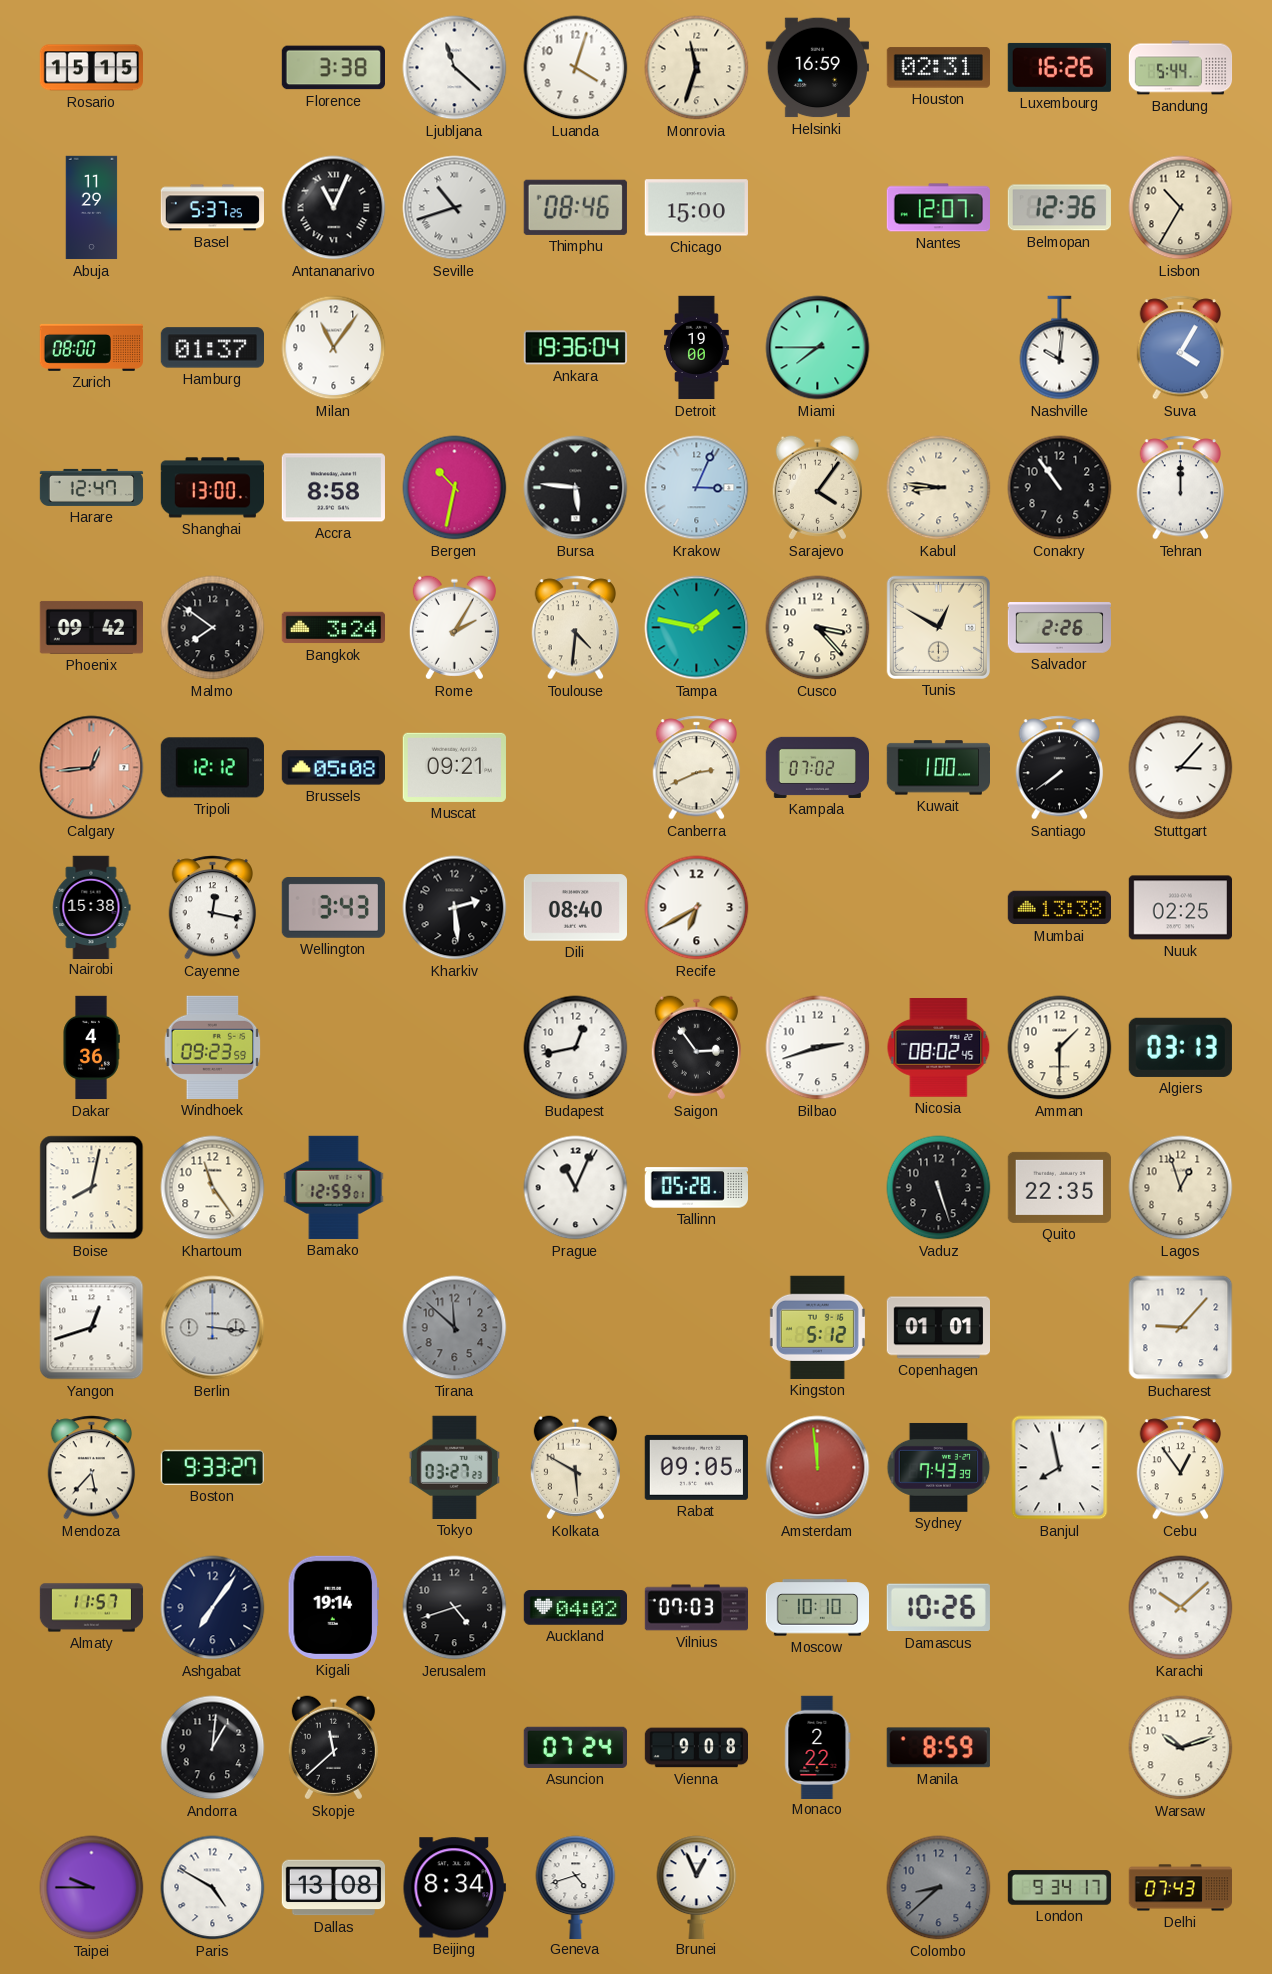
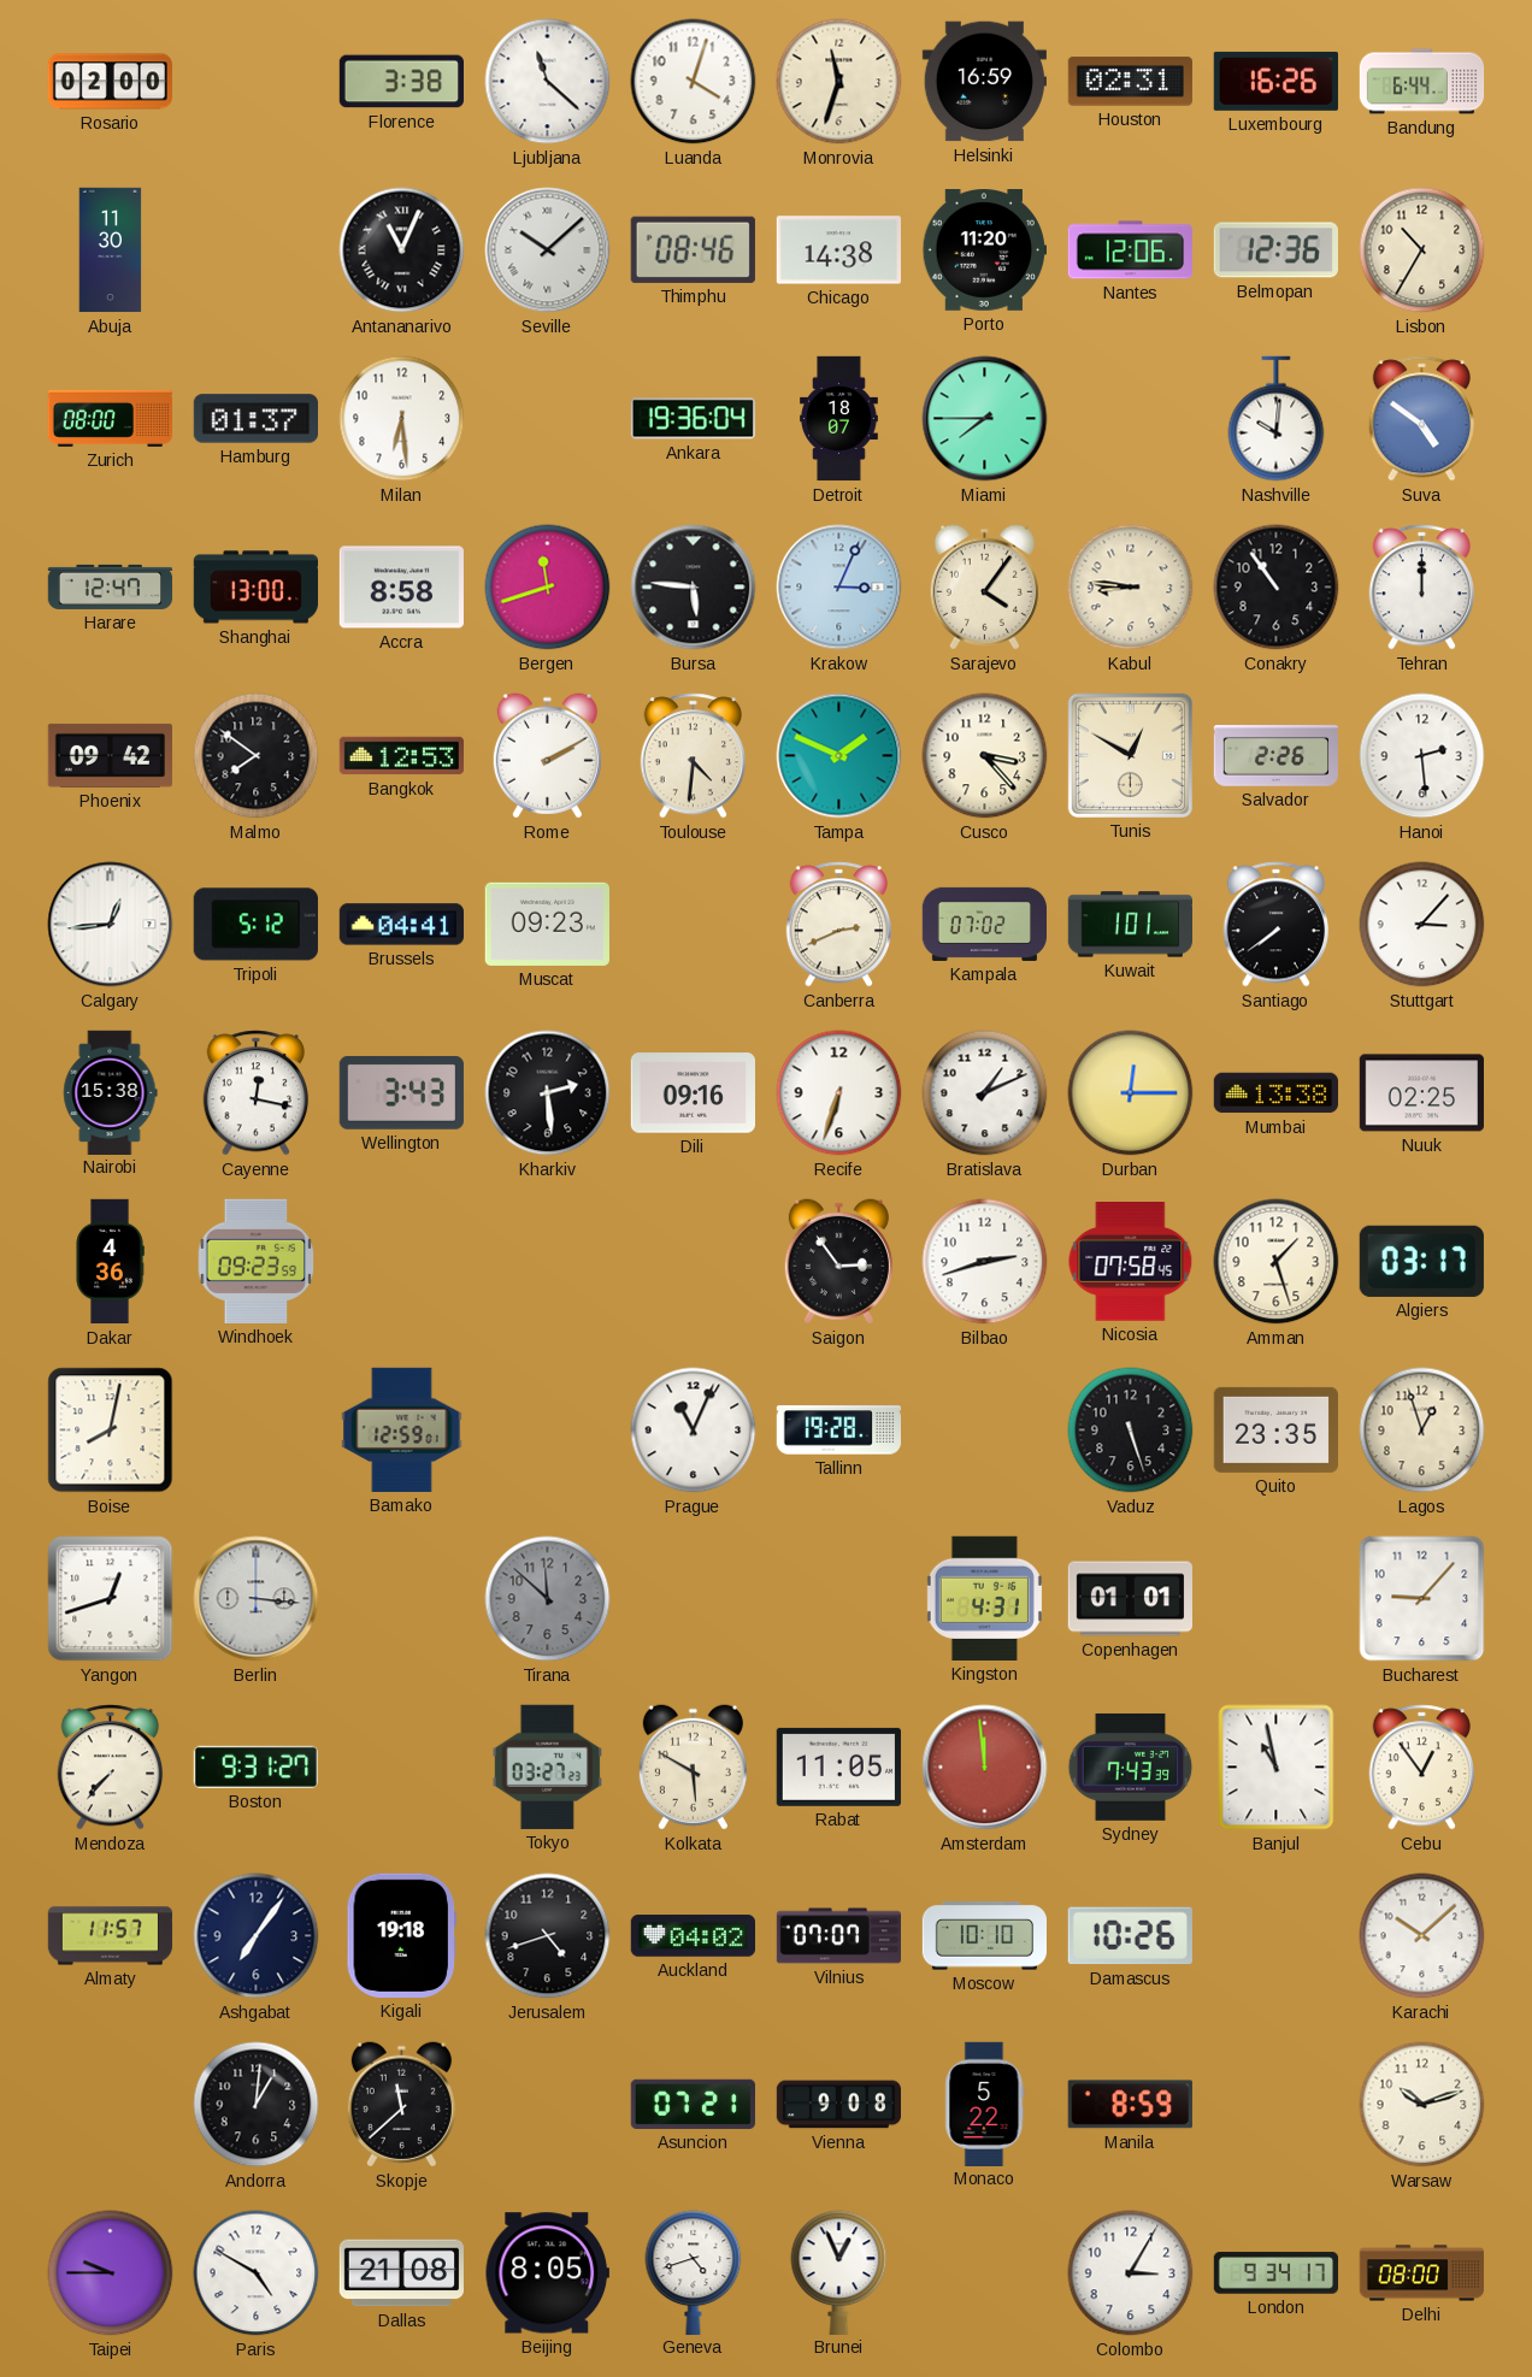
Rosario: 15:15 -> 02:00
Bandung: 5:44 -> 6:44
Abuja: 11:29 -> 11:30
Basel: 5:37 -> none
Seville: 10:42 -> 10:08
Chicago: 15:00 -> 14:38
Porto: none -> 11:20
Nantes: 12:07 -> 12:06
Milan: 11:06 -> 6:29
Detroit: 19:00 -> 18:07
Suva: 4:05 -> 4:51
Bergen: 10:32 -> 11:42
Bangkok: 3:24 -> 12:53
Rome: 2:05 -> 2:10
Tampa: 1:47 -> 1:49
Hanoi: none -> 2:29
Calgary dial: salmon -> white
Tripoli: 12:12 -> 5:12
Brussels: 05:08 -> 04:41
Muscat: 09:21 -> 09:23
Kuwait: 1:00 -> 1:01
Dili: 08:40 -> 09:16
Recife: 6:40 -> 6:33
Bratislava: none -> 1:11
Durban: none -> 12:15
Budapest: 12:43 -> none
Nicosia: 08:02 -> 07:58
Amman: 1:30 -> 1:27
Algiers: 03:13 -> 03:17
Khartoum: 11:24 -> none
Tallinn: 05:28 -> 19:28
Quito: 22:35 -> 23:35
Kingston: 5:12 -> 4:31
Mendoza: 5:37 -> 7:37
Boston: 9:33 -> 9:31
Rabat: 09:05 -> 11:05
Banjul: 7:58 -> 10:58
Kigali: 19:14 -> 19:18
Vilnius: 07:03 -> 07:07
Asuncion: 07:24 -> 07:21
Monaco: 2:22 -> 5:22
Dallas: 13:08 -> 21:08
Beijing: 8:34 -> 8:05
Colombo: 8:38 -> 3:05
Colombo dial: grey -> white
Delhi: 07:43 -> 08:00
